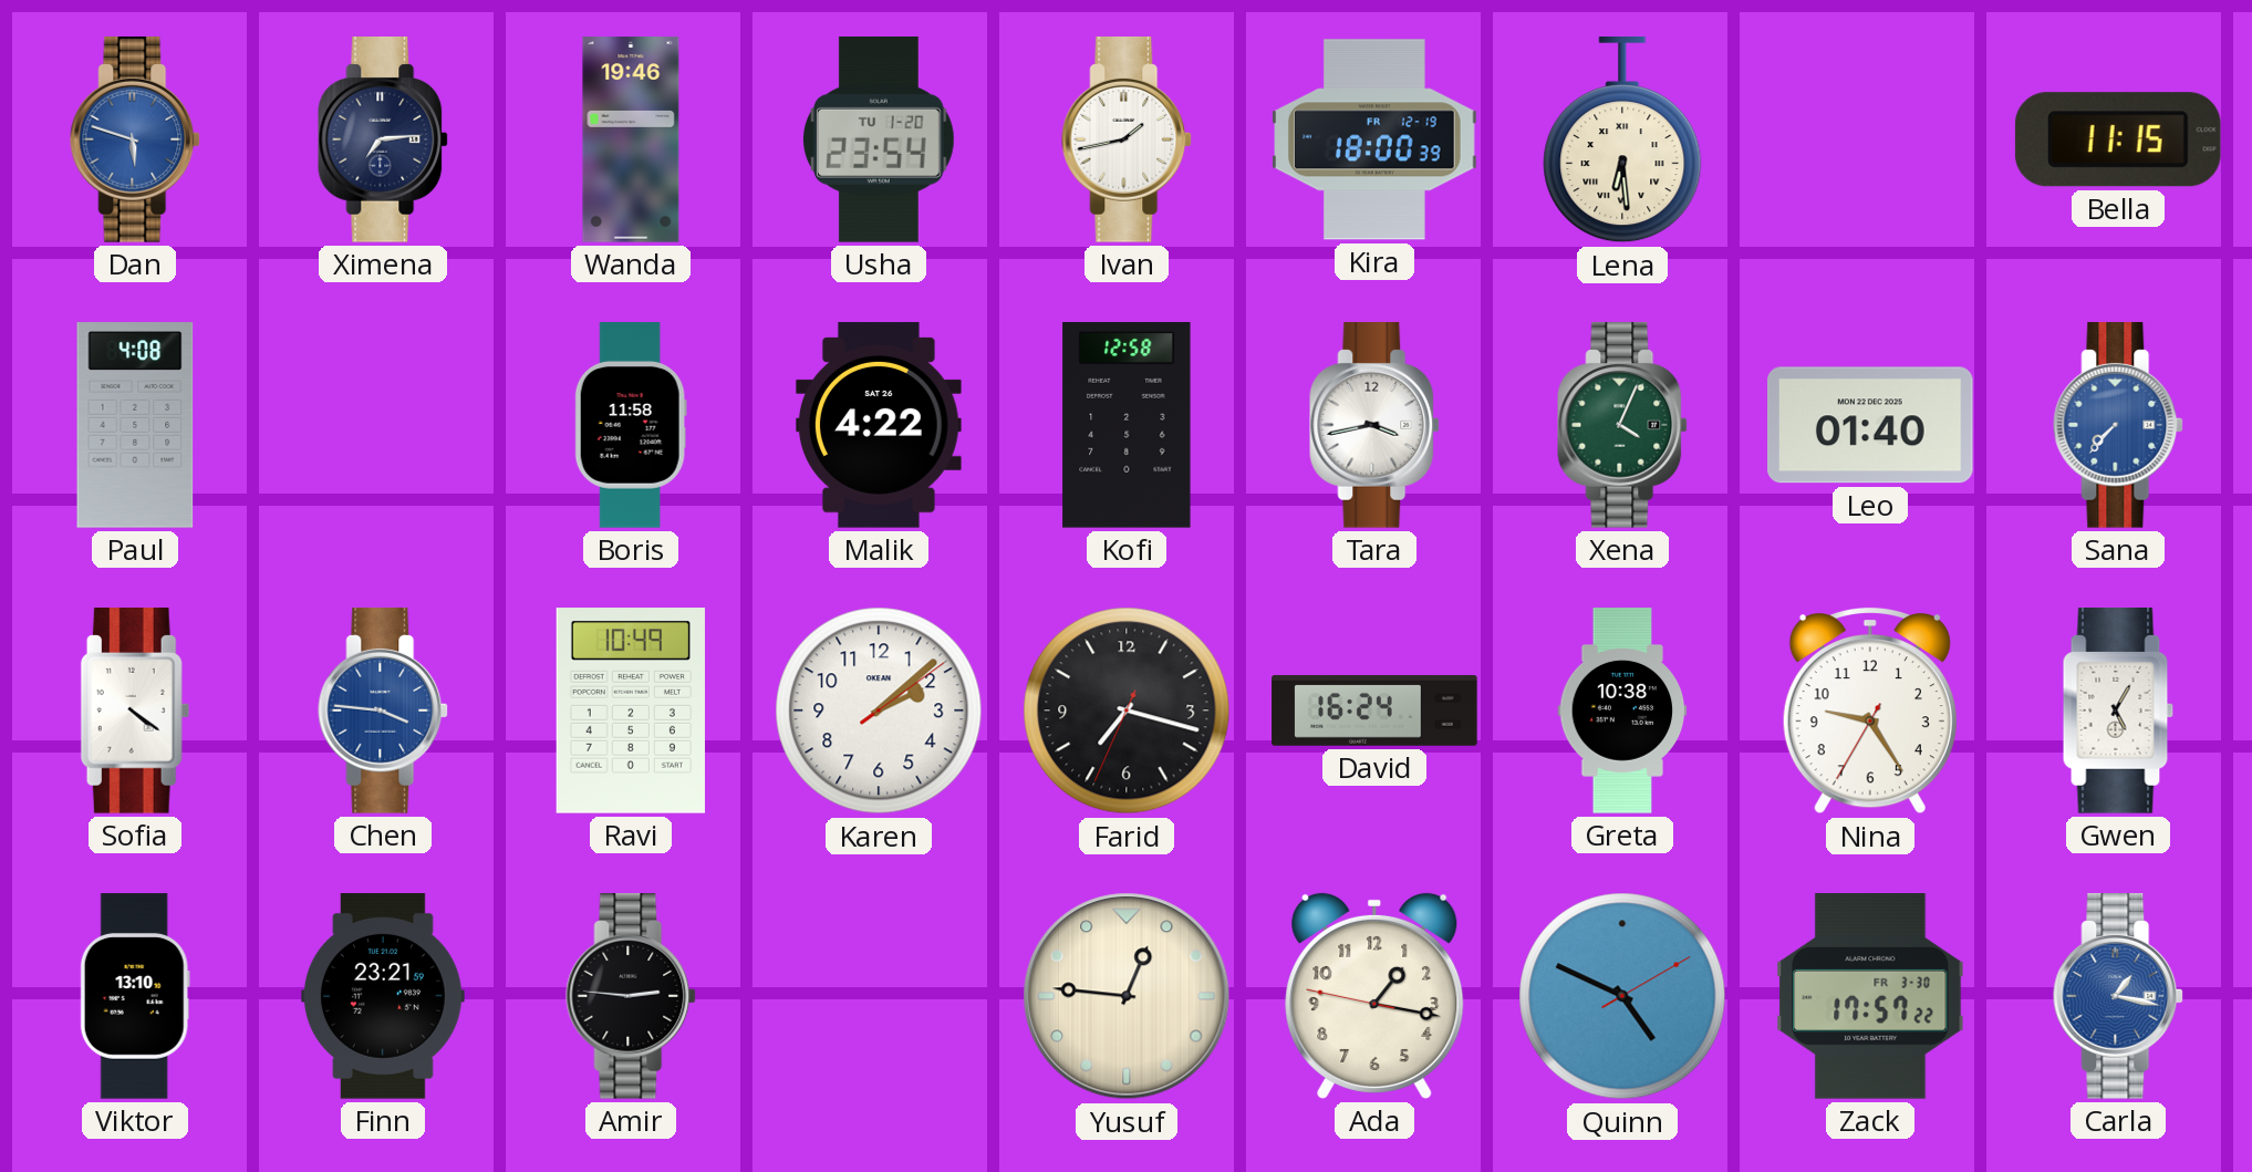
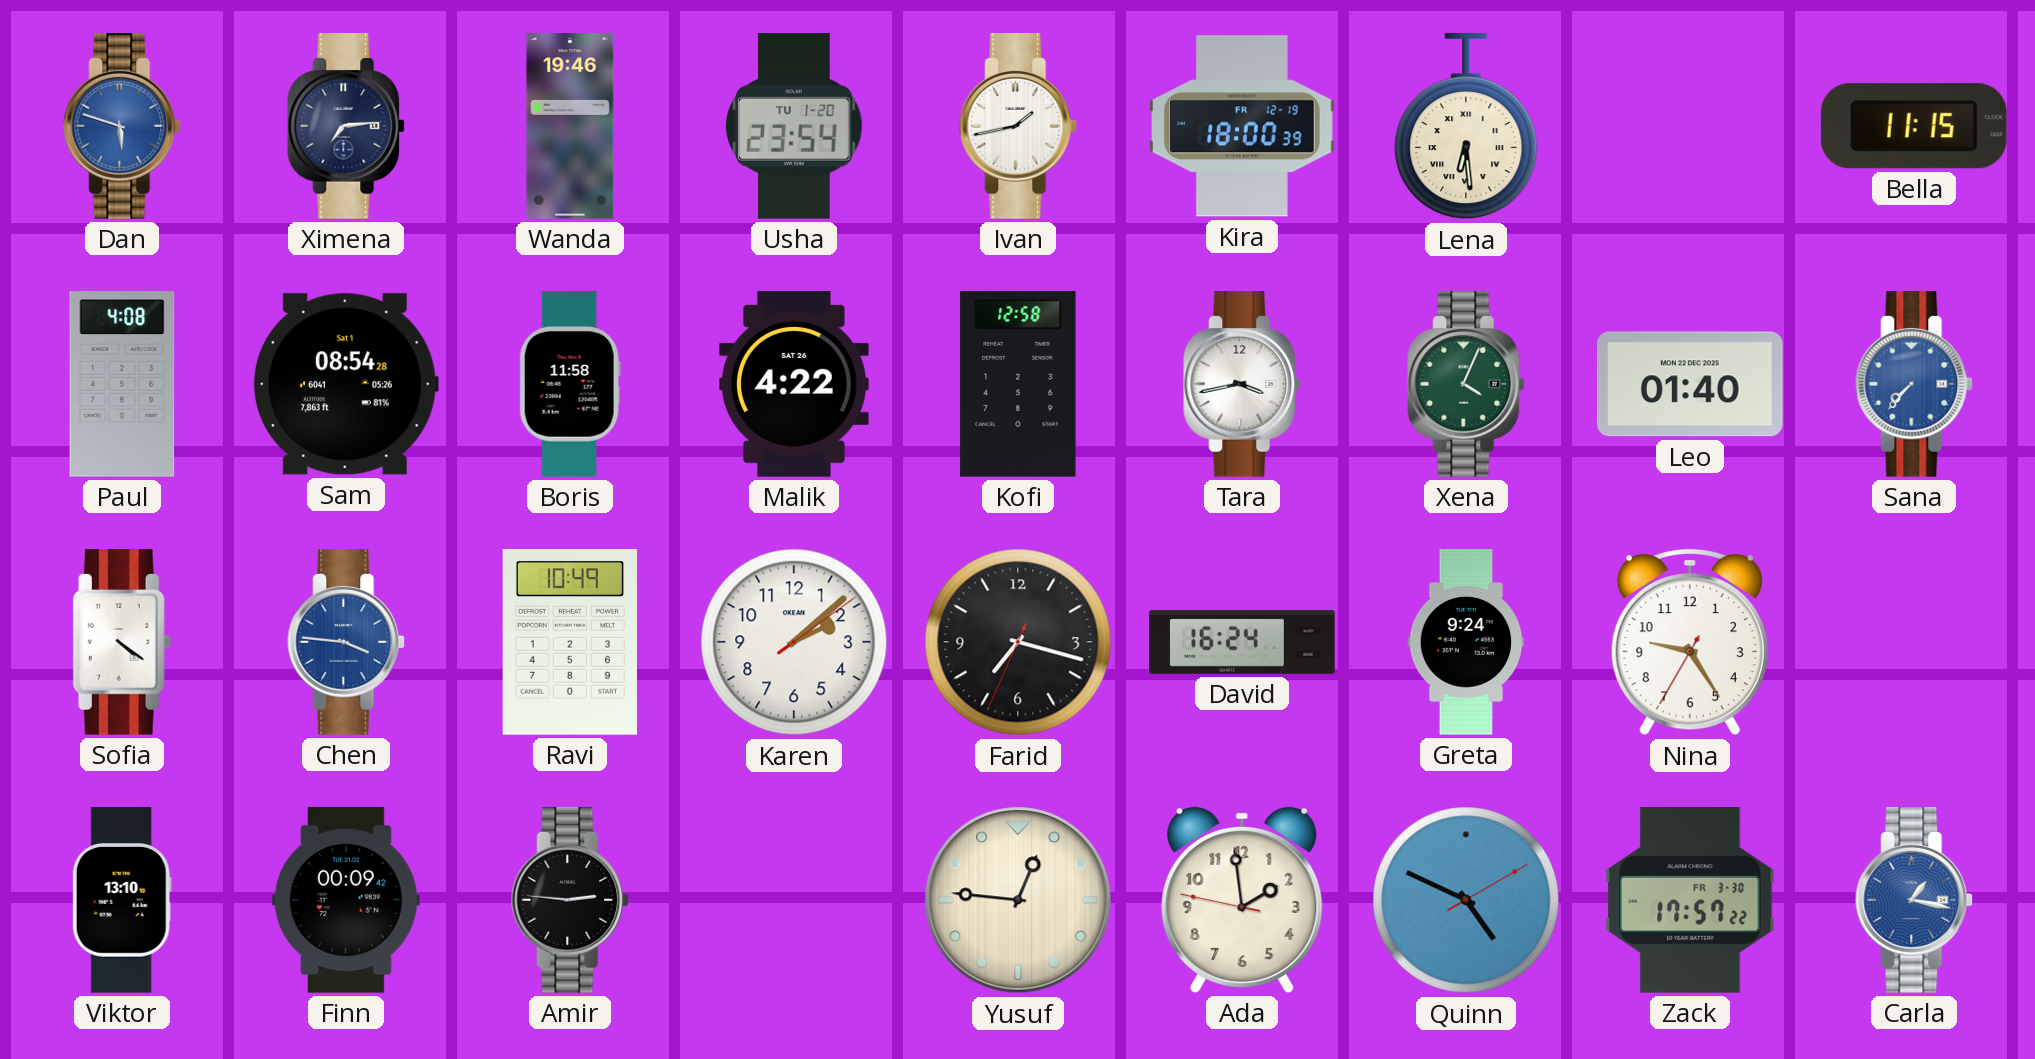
Sam: none -> 08:54
Greta: 10:38 -> 9:24
Gwen: 5:05 -> none
Finn: 23:21 -> 00:09
Ada: 1:16 -> 1:58
